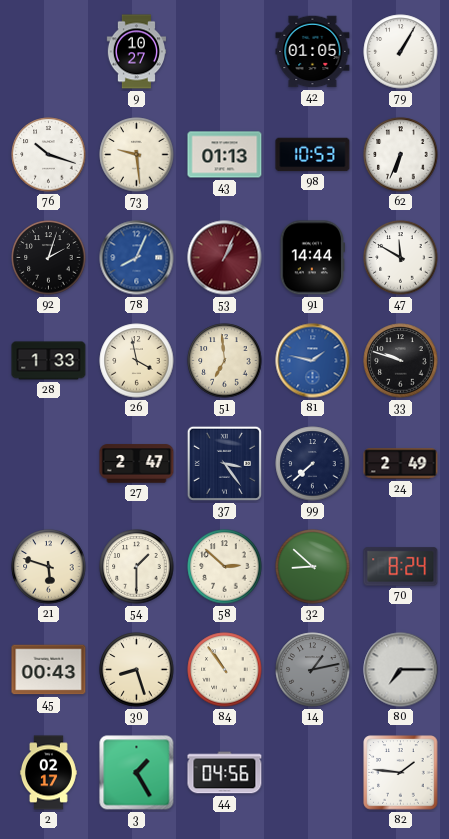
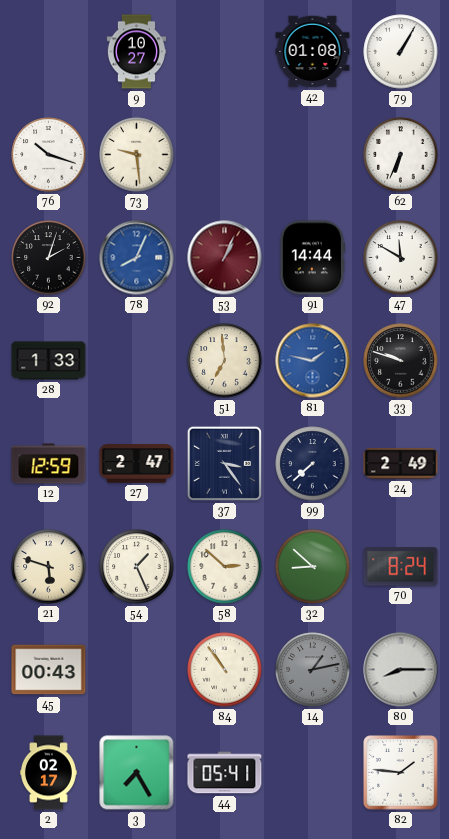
42: 01:05 -> 01:08
43: 01:13 -> none
98: 10:53 -> none
26: 3:58 -> none
12: none -> 12:59
54: 1:30 -> 1:26
30: 8:27 -> none
80: 7:15 -> 8:15
3: 1:25 -> 7:25
44: 04:56 -> 05:41
